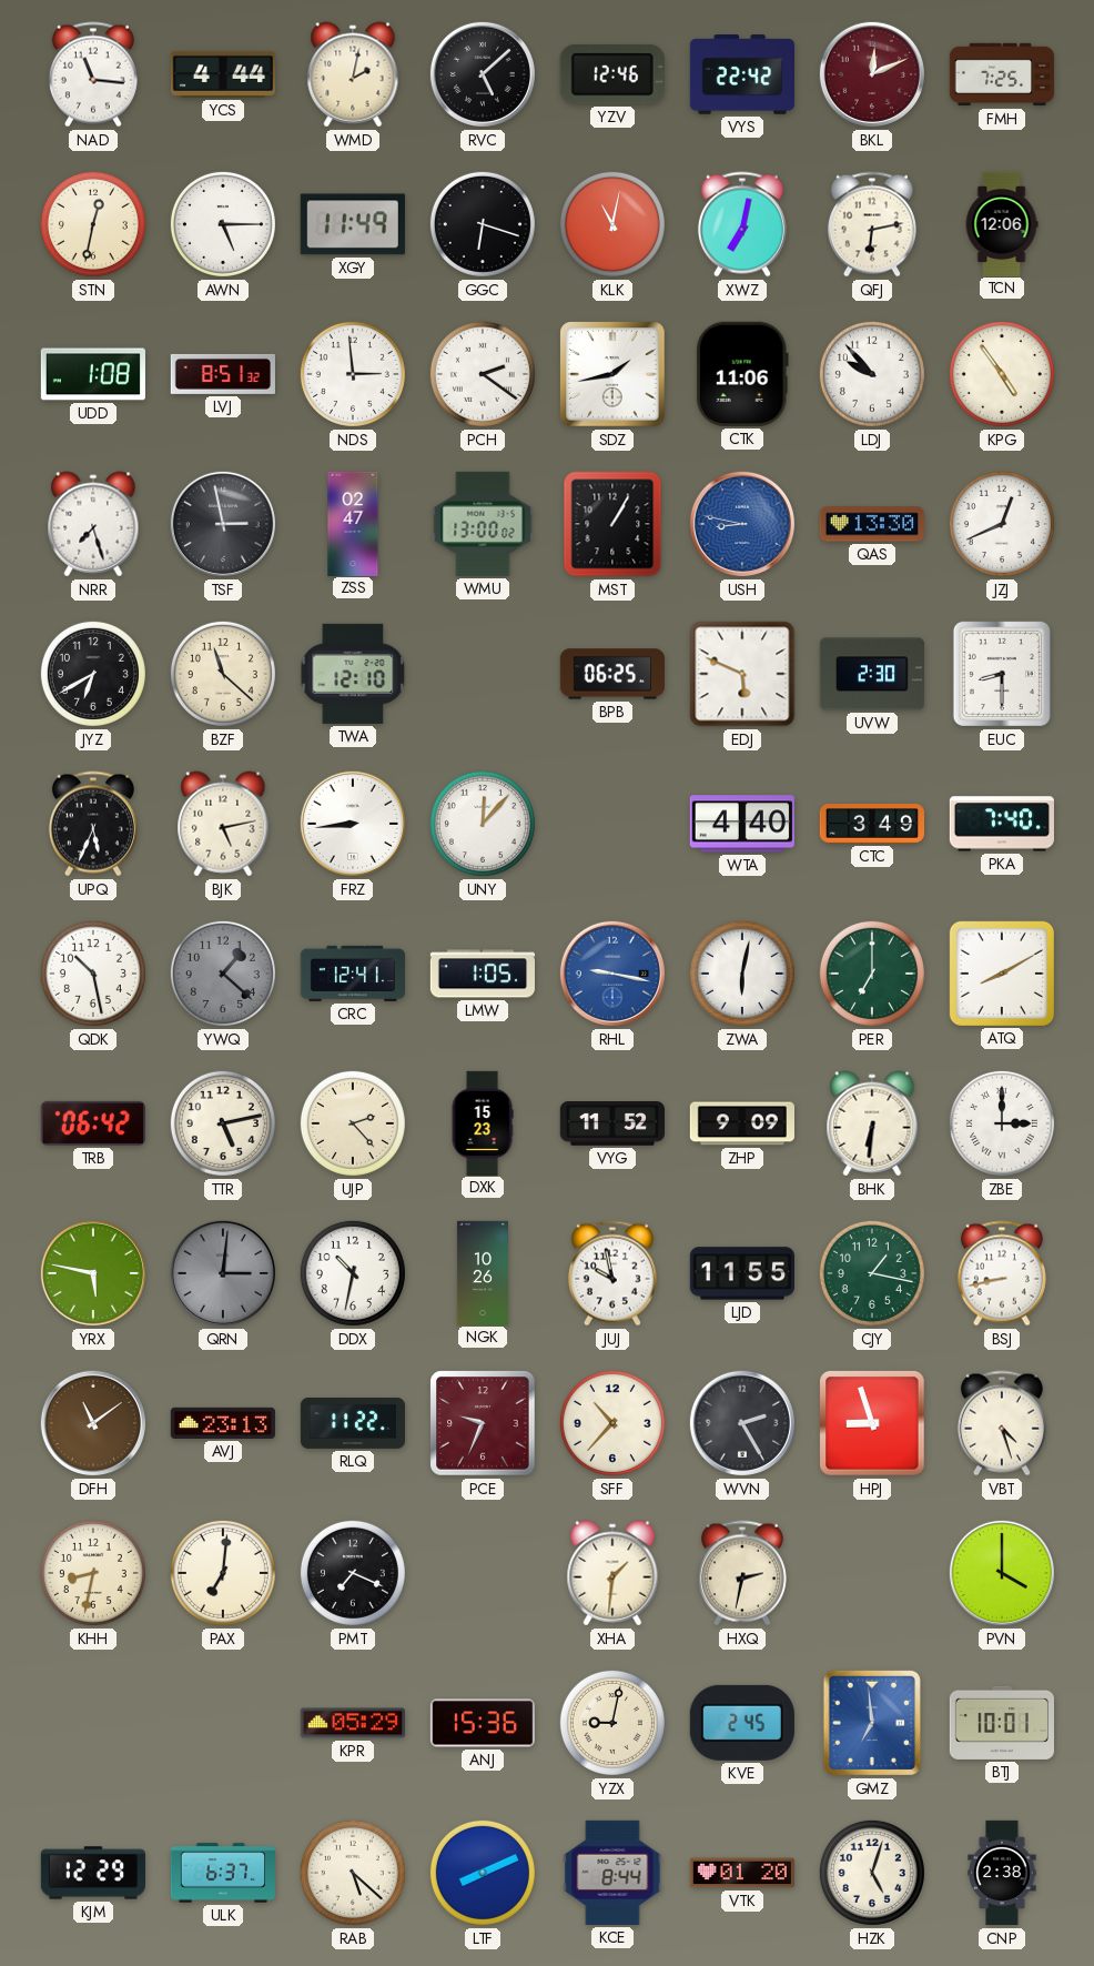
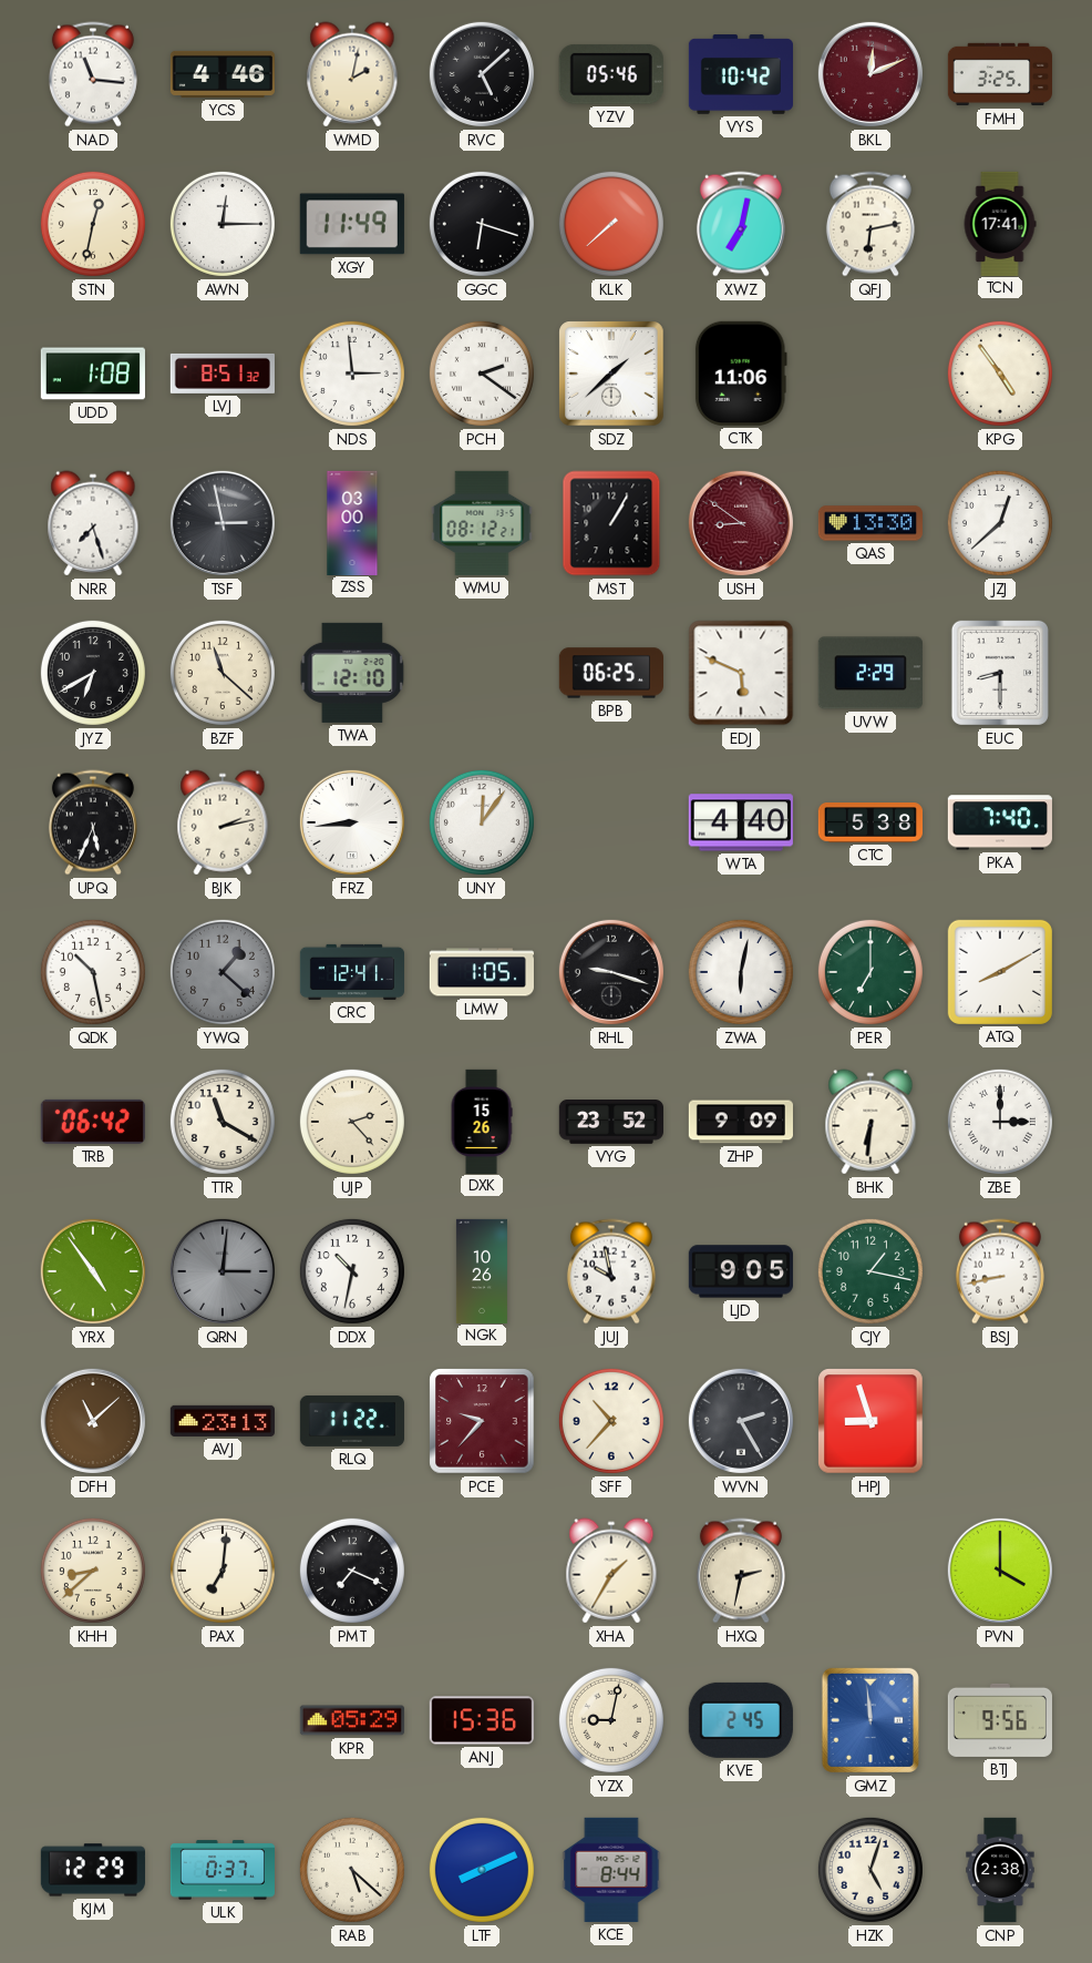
YCS: 4:44 -> 4:46
YZV: 12:46 -> 05:46
VYS: 22:42 -> 10:42
FMH: 7:25 -> 3:25
AWN: 5:15 -> 12:15
KLK: 11:02 -> 7:38
TCN: 12:06 -> 17:41
SDZ: 1:43 -> 1:38
LDJ: 9:53 -> none
ZSS: 02:47 -> 03:00
WMU: 13:00 -> 08:12
USH: 8:47 -> 8:51
USH dial: blue -> burgundy
JZJ: 12:41 -> 12:38
UVW: 2:30 -> 2:29
BJK: 5:13 -> 2:13
UNY: 12:07 -> 12:06
CTC: 3:49 -> 5:38
RHL: 9:17 -> 9:18
RHL dial: blue -> black
TTR: 5:13 -> 11:20
DXK: 15:23 -> 15:26
VYG: 11:52 -> 23:52
YRX: 5:47 -> 4:54
LJD: 11:55 -> 9:05
DFH: 11:09 -> 11:08
PCE: 9:34 -> 9:37
VBT: 4:27 -> none
KHH: 8:32 -> 8:38
XHA: 1:31 -> 1:35
GMZ: 6:59 -> 11:59
BTJ: 10:01 -> 9:56
ULK: 6:37 -> 0:37
VTK: 01:20 -> none
